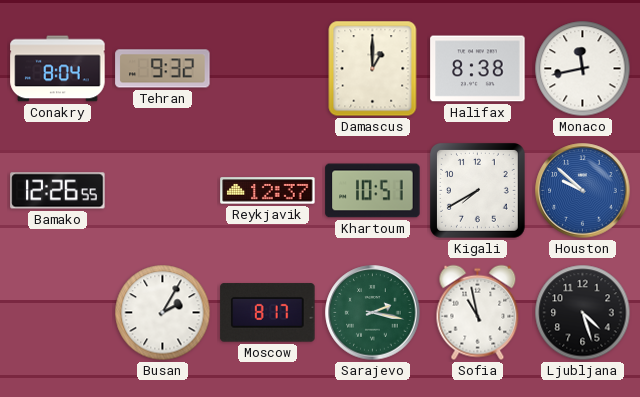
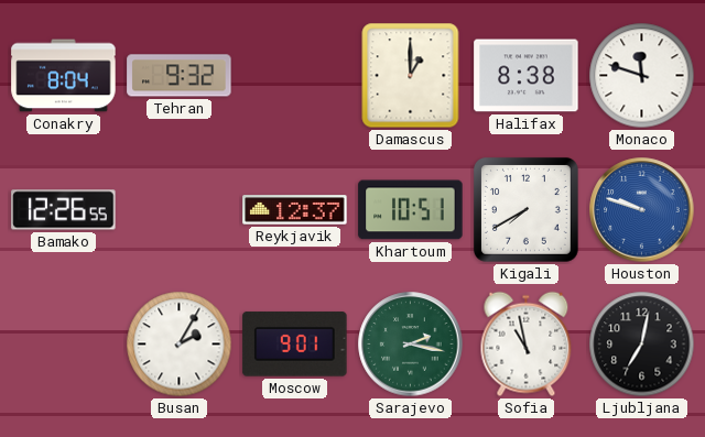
Monaco: 11:43 -> 11:48
Houston: 9:52 -> 9:48
Moscow: 8:17 -> 9:01
Ljubljana: 4:27 -> 7:02
